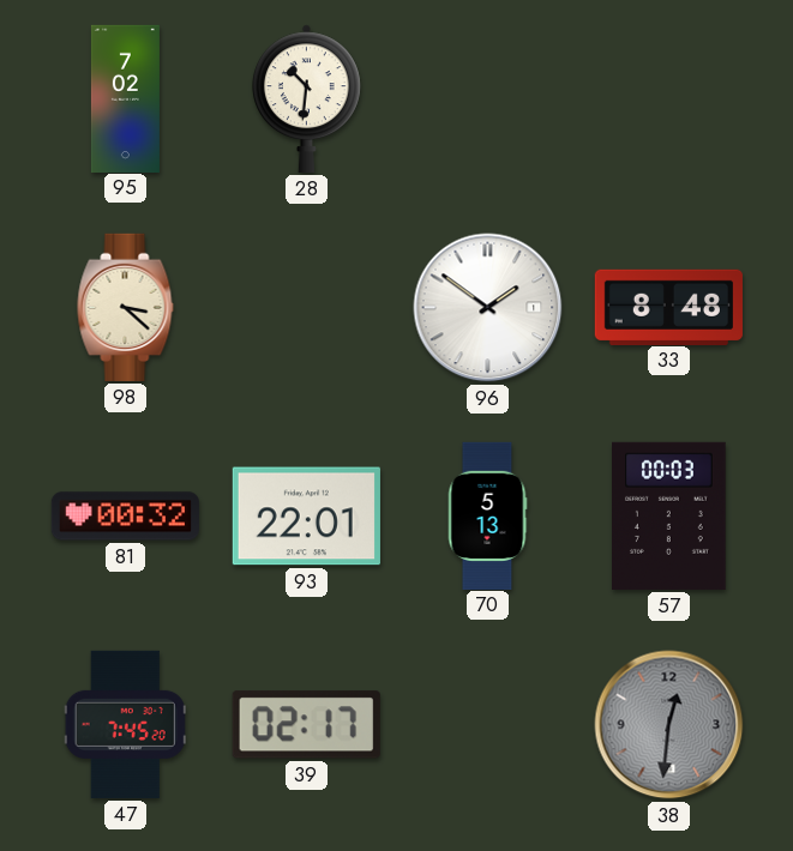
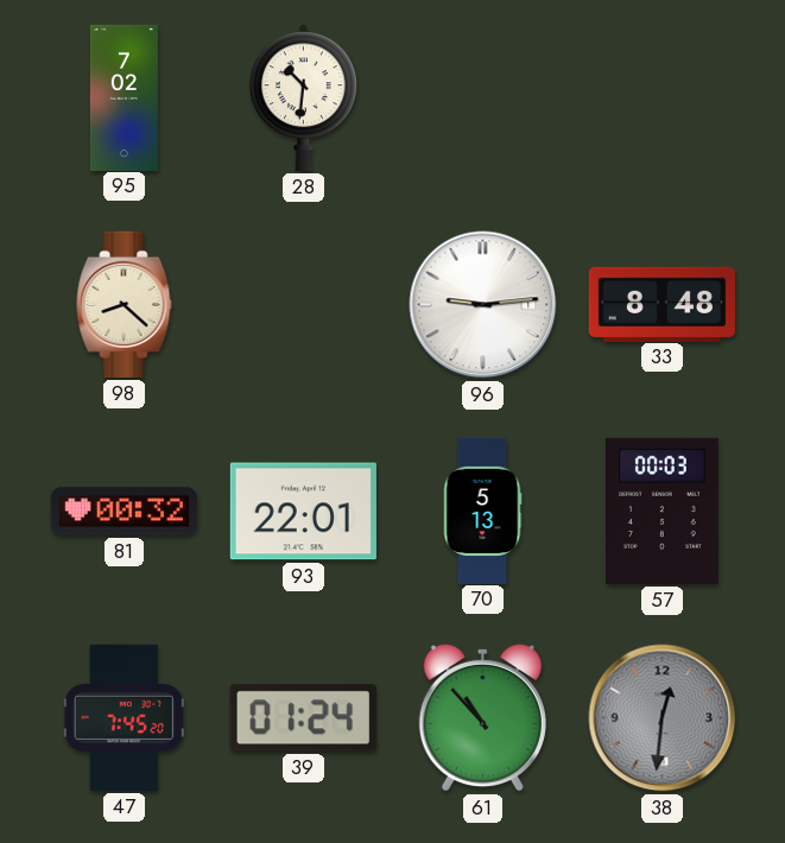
98: 3:22 -> 8:22
96: 1:51 -> 9:14
39: 02:17 -> 01:24
61: none -> 10:53
